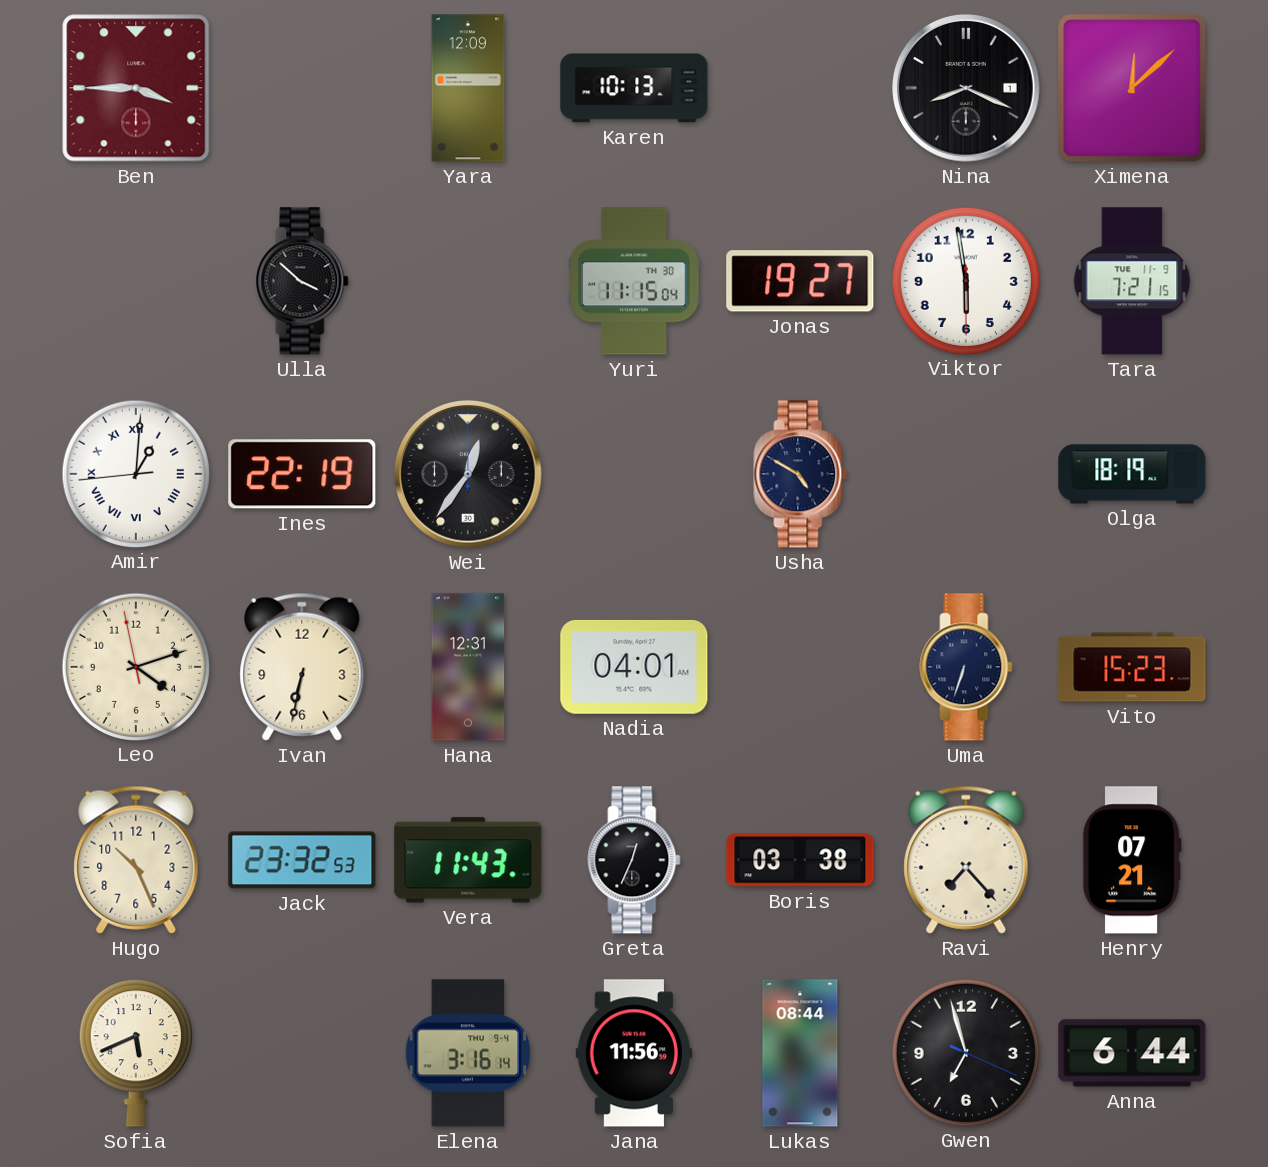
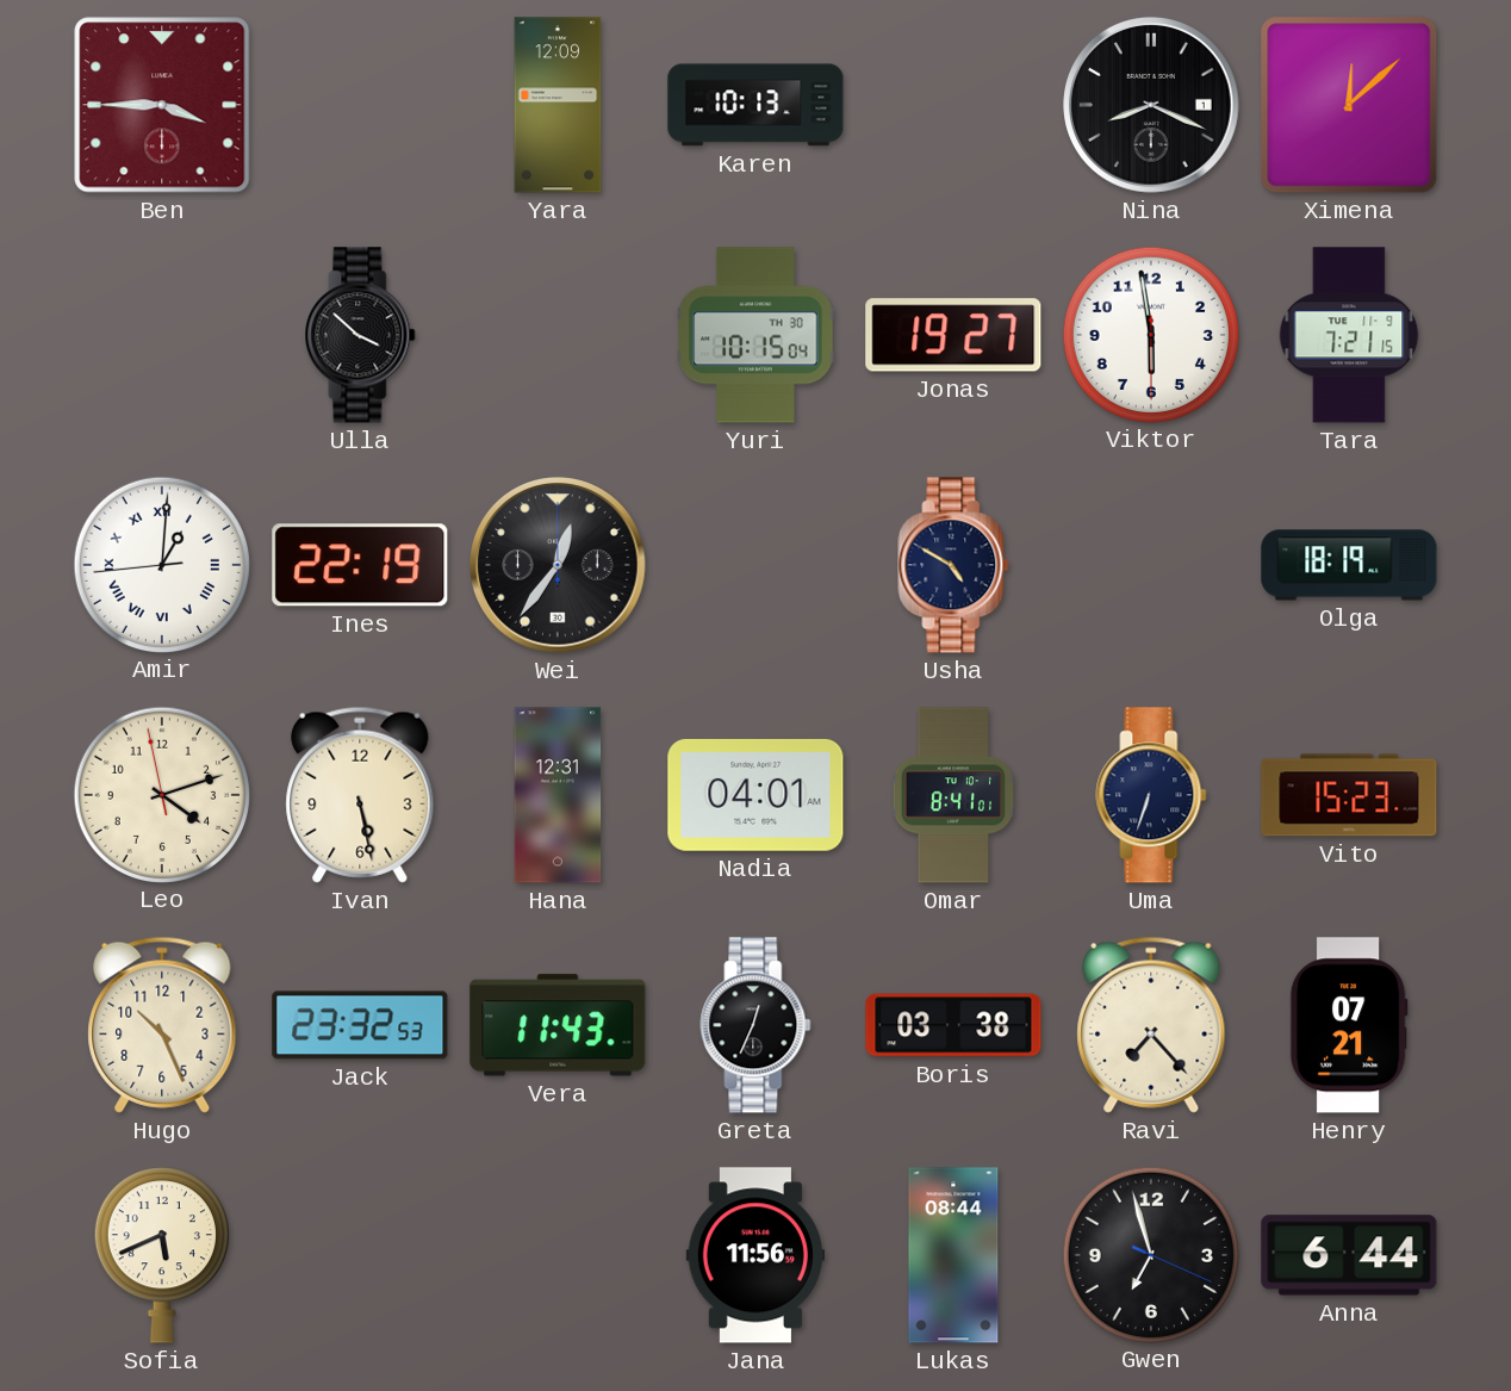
Yuri: 11:15 -> 10:15
Ivan: 6:32 -> 5:28
Omar: none -> 8:41
Elena: 3:16 -> none
